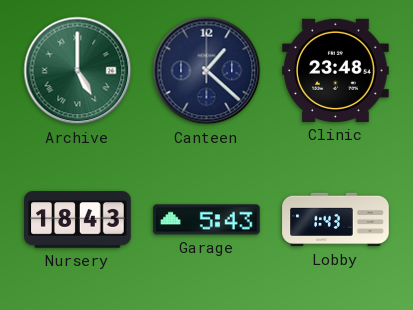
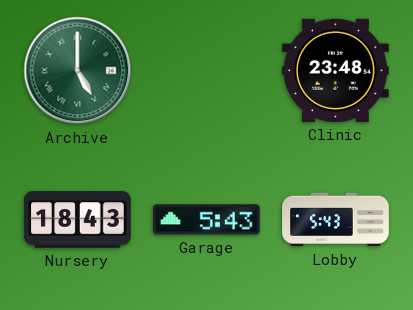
Canteen: 1:22 -> none
Lobby: 1:43 -> 5:43
